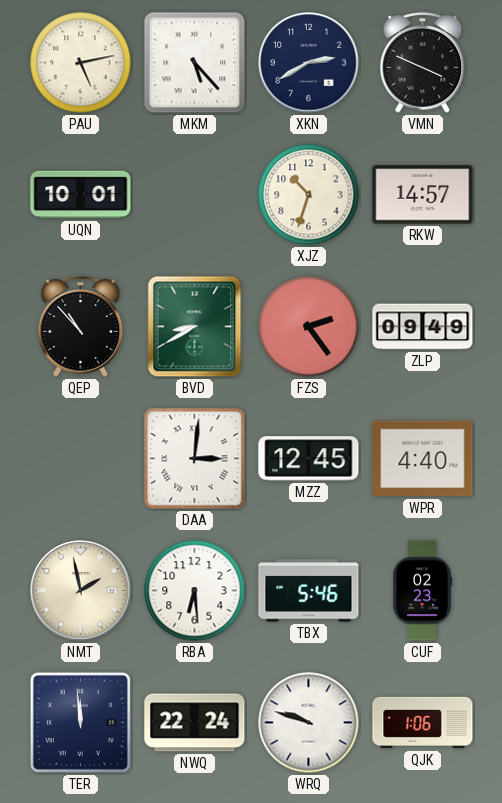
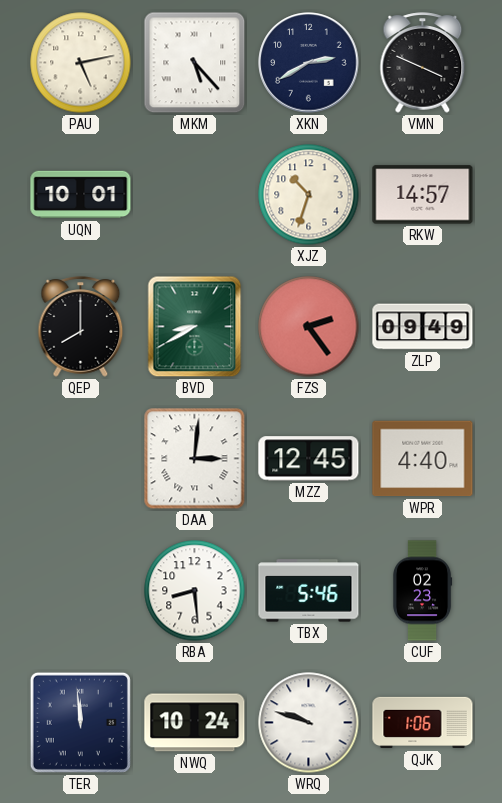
QEP: 10:53 -> 8:00
NMT: 1:58 -> none
RBA: 6:29 -> 8:29
NWQ: 22:24 -> 10:24
